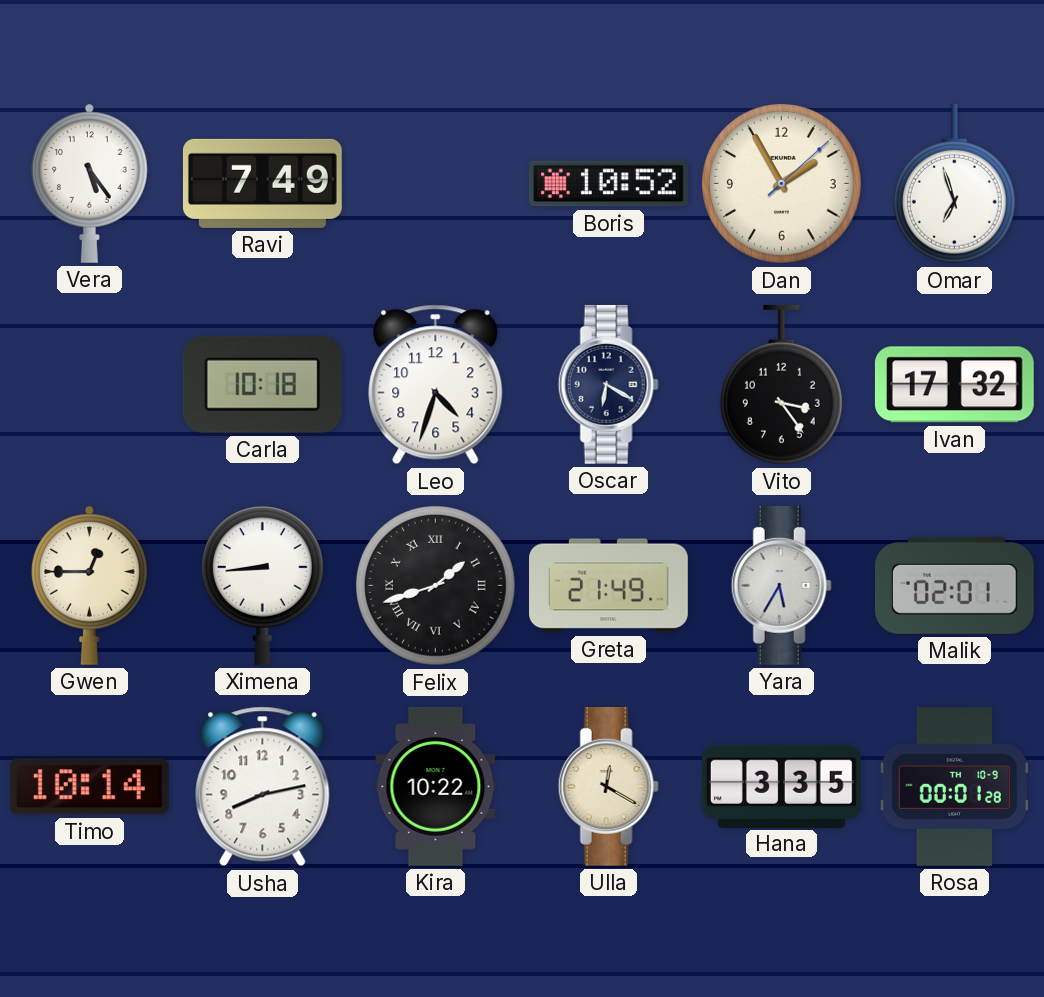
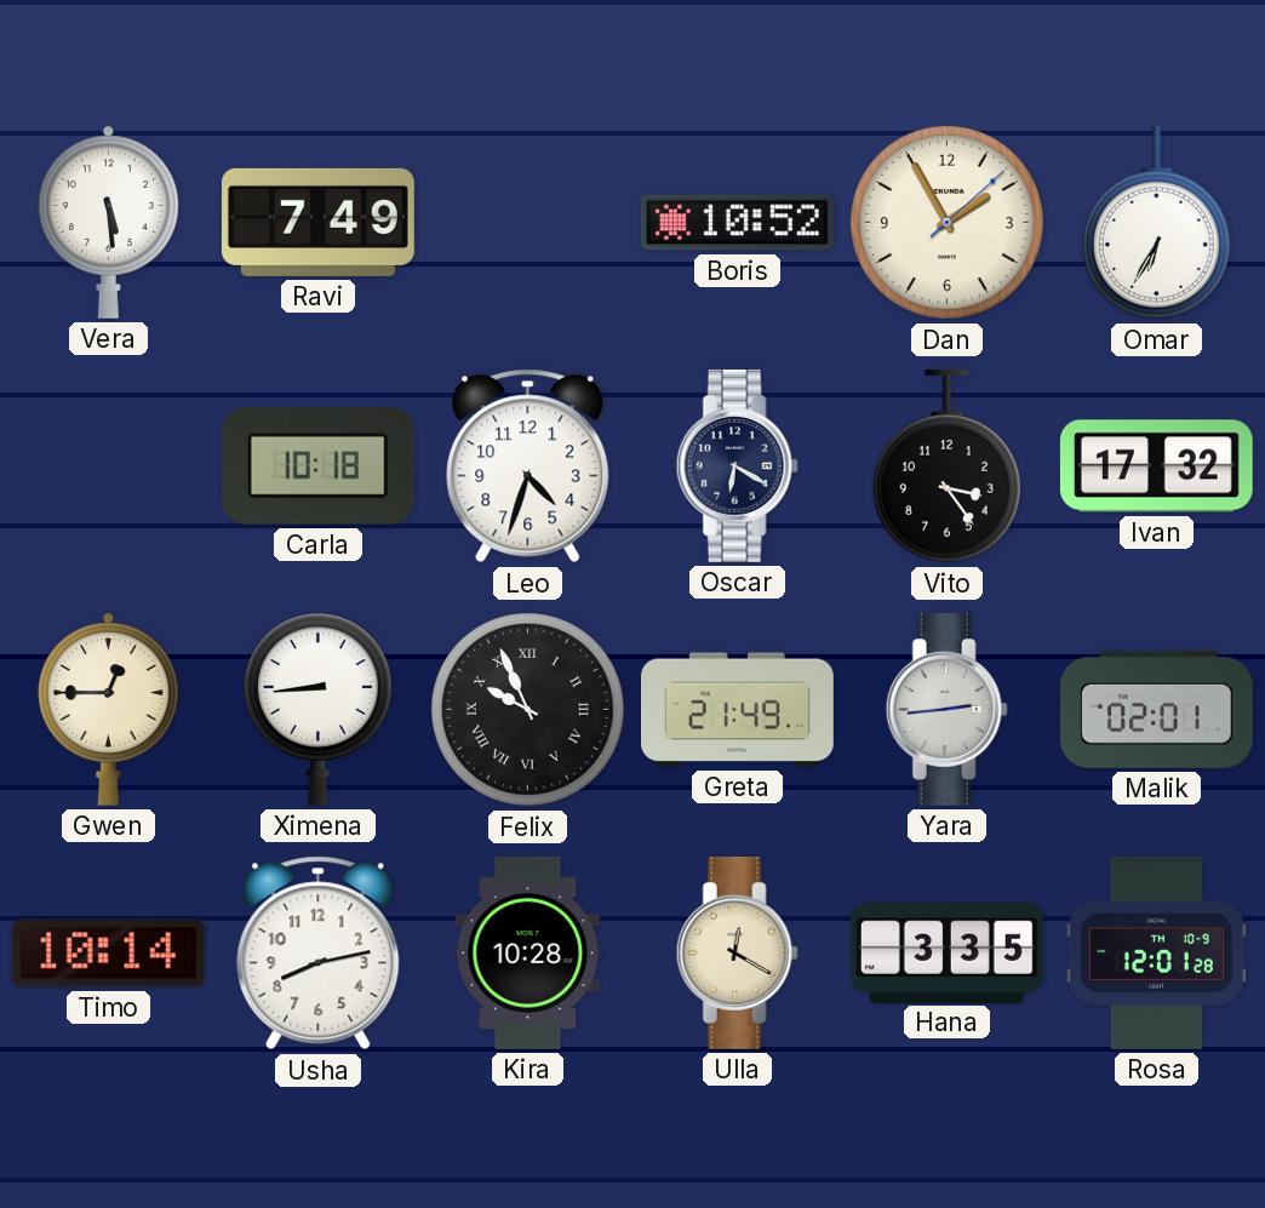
Vera: 5:24 -> 5:29
Omar: 6:57 -> 6:35
Felix: 1:42 -> 9:56
Yara: 5:35 -> 2:44
Kira: 10:22 -> 10:28
Rosa: 00:01 -> 12:01
